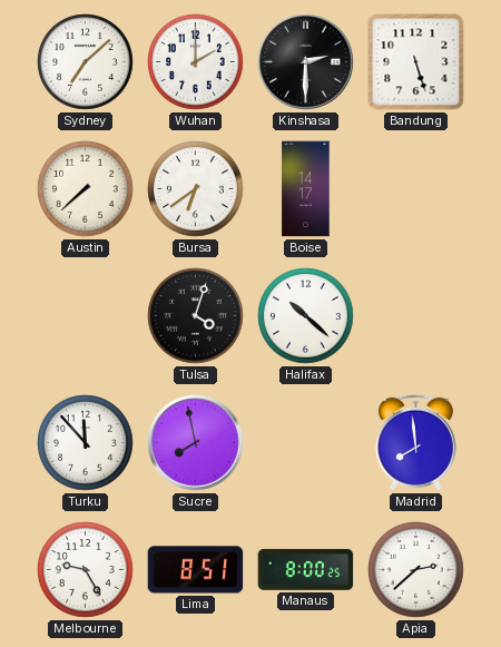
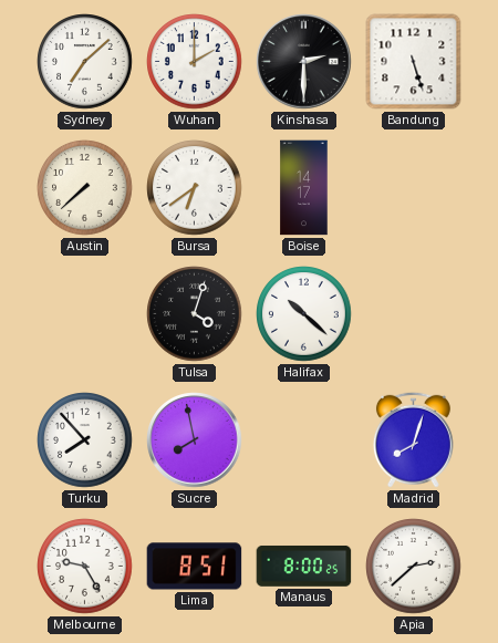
Turku: 11:53 -> 7:53
Madrid: 7:59 -> 8:03
